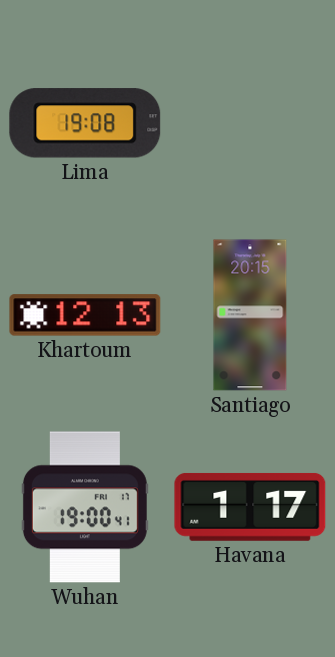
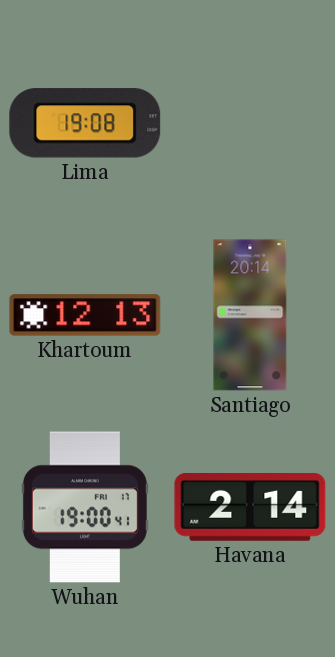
Santiago: 20:15 -> 20:14
Havana: 1:17 -> 2:14
